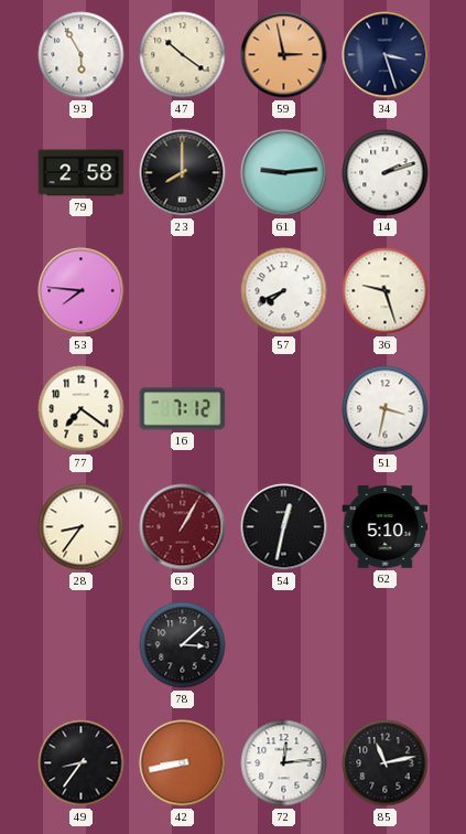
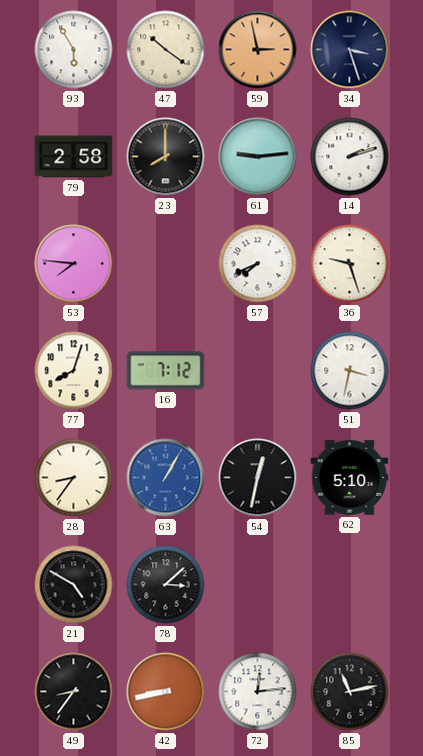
77: 7:21 -> 8:03
63 dial: burgundy -> blue
21: none -> 4:50
